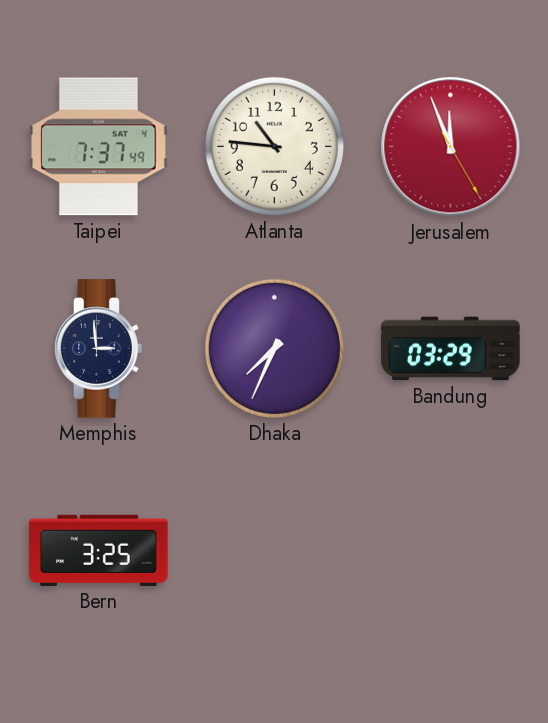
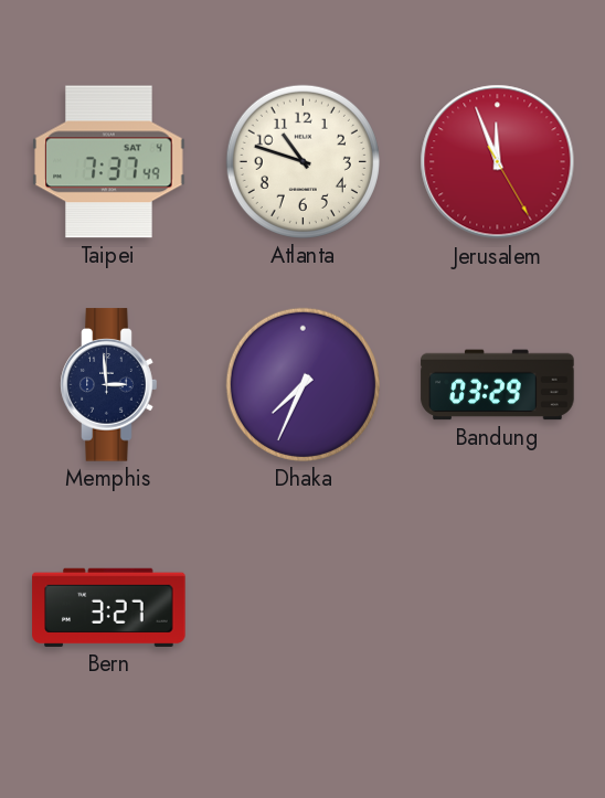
Atlanta: 10:46 -> 10:48
Bern: 3:25 -> 3:27
